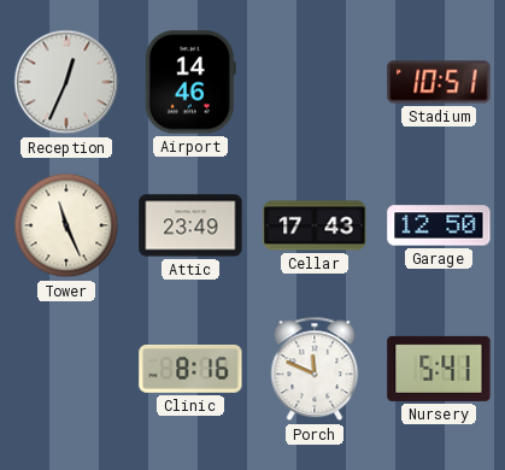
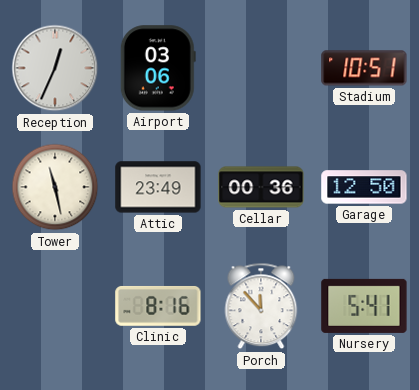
Airport: 14:46 -> 03:06
Tower: 11:26 -> 11:28
Cellar: 17:43 -> 00:36
Porch: 11:49 -> 11:53
